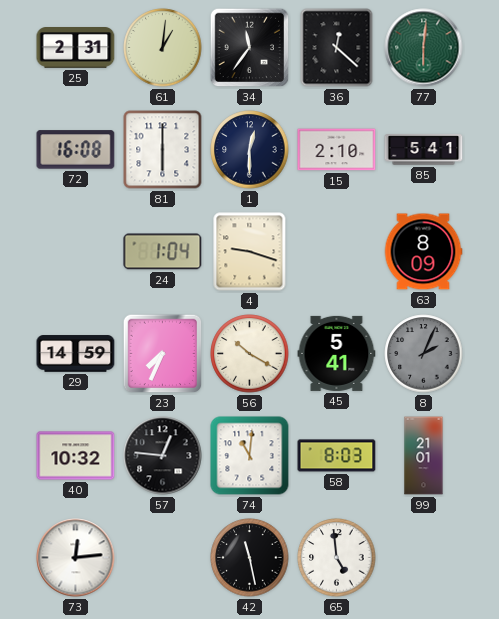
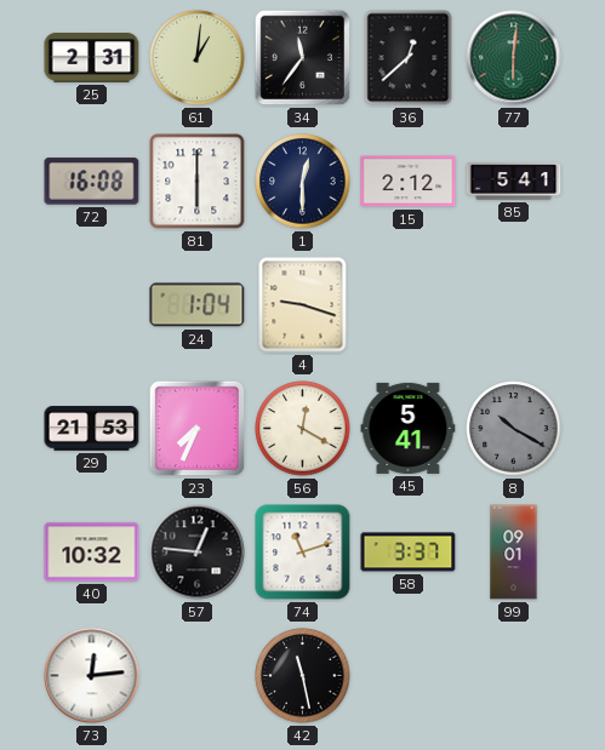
36: 12:22 -> 12:38
15: 2:10 -> 2:12
63: 8:09 -> none
29: 14:59 -> 21:53
56: 10:20 -> 12:20
8: 2:04 -> 10:20
74: 11:01 -> 11:12
58: 8:03 -> 3:37
99: 21:01 -> 09:01
65: 4:59 -> none
